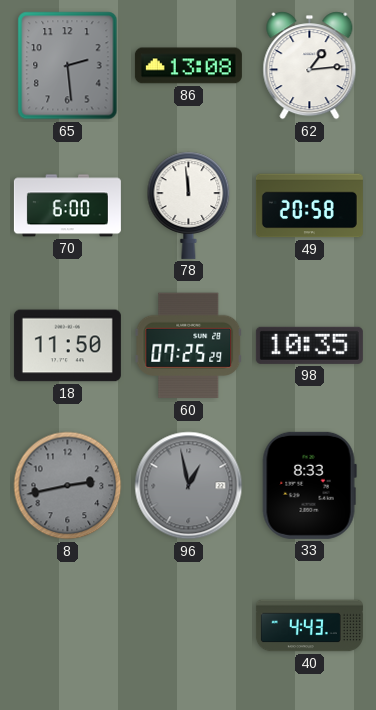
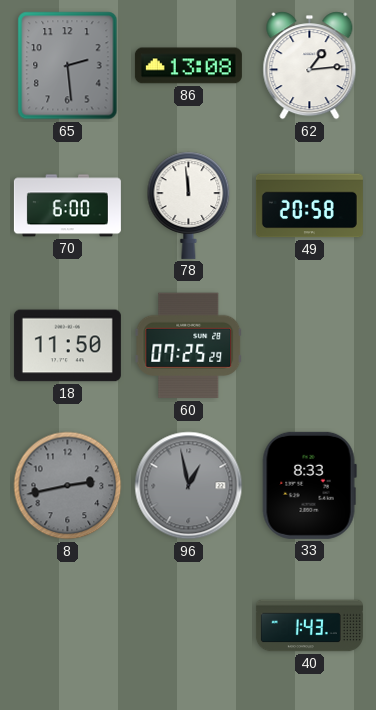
98: 10:35 -> none
40: 4:43 -> 1:43
